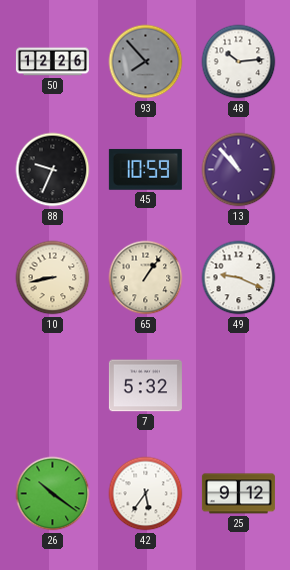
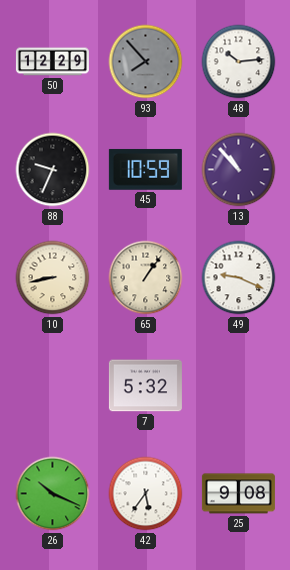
50: 12:26 -> 12:29
26: 10:21 -> 10:19
25: 9:12 -> 9:08
